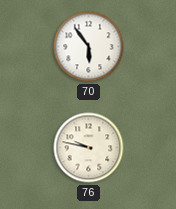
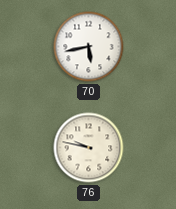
70: 5:54 -> 5:43
